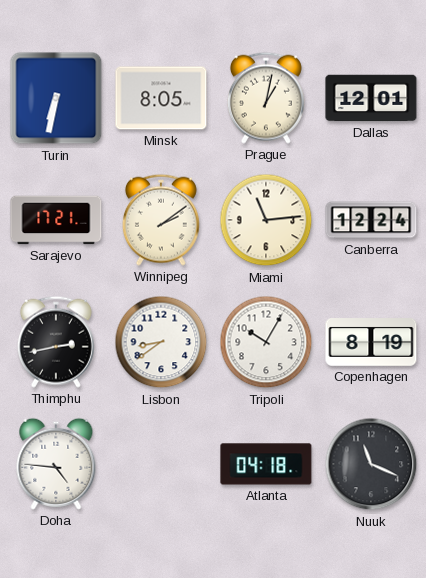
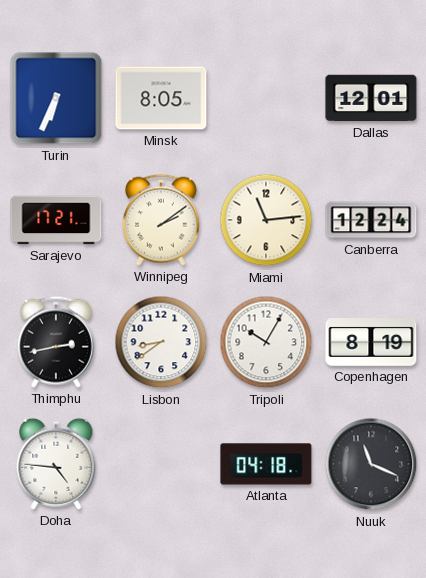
Turin: 6:32 -> 6:34
Prague: 1:02 -> none
